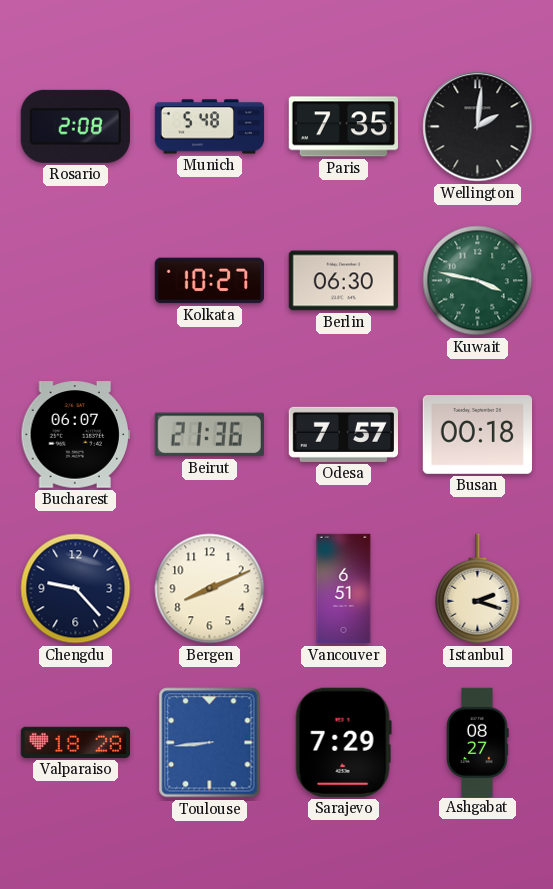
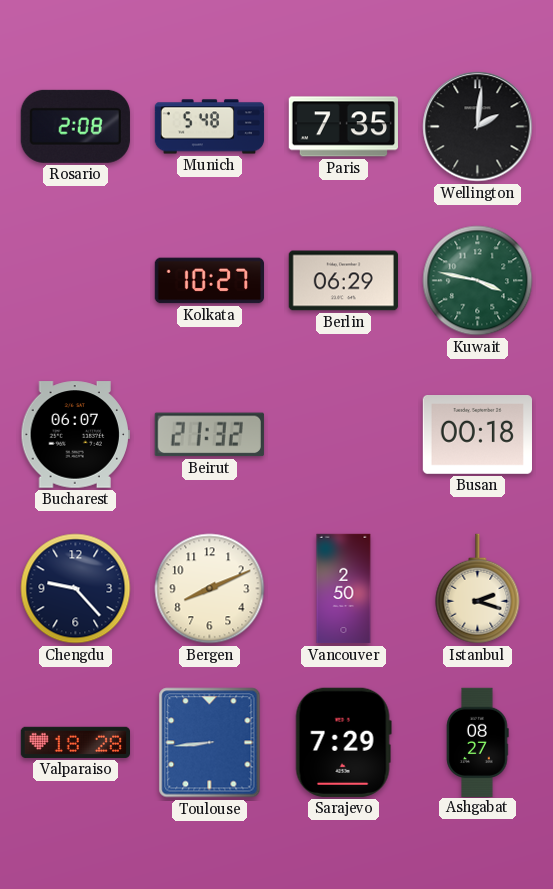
Berlin: 06:30 -> 06:29
Beirut: 21:36 -> 21:32
Odesa: 7:57 -> none
Vancouver: 6:51 -> 2:50
